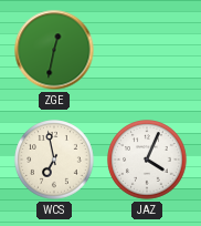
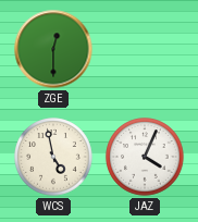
ZGE: 12:32 -> 12:30
WCS: 6:58 -> 4:58
